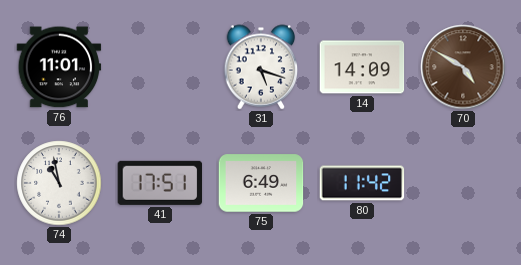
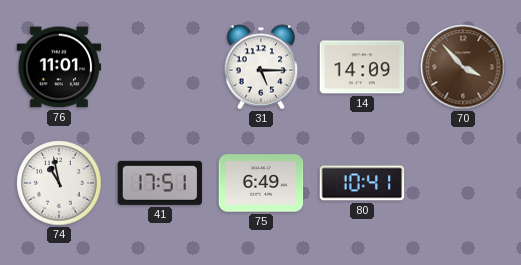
31: 5:18 -> 5:15
70: 4:50 -> 3:53
80: 11:42 -> 10:41
